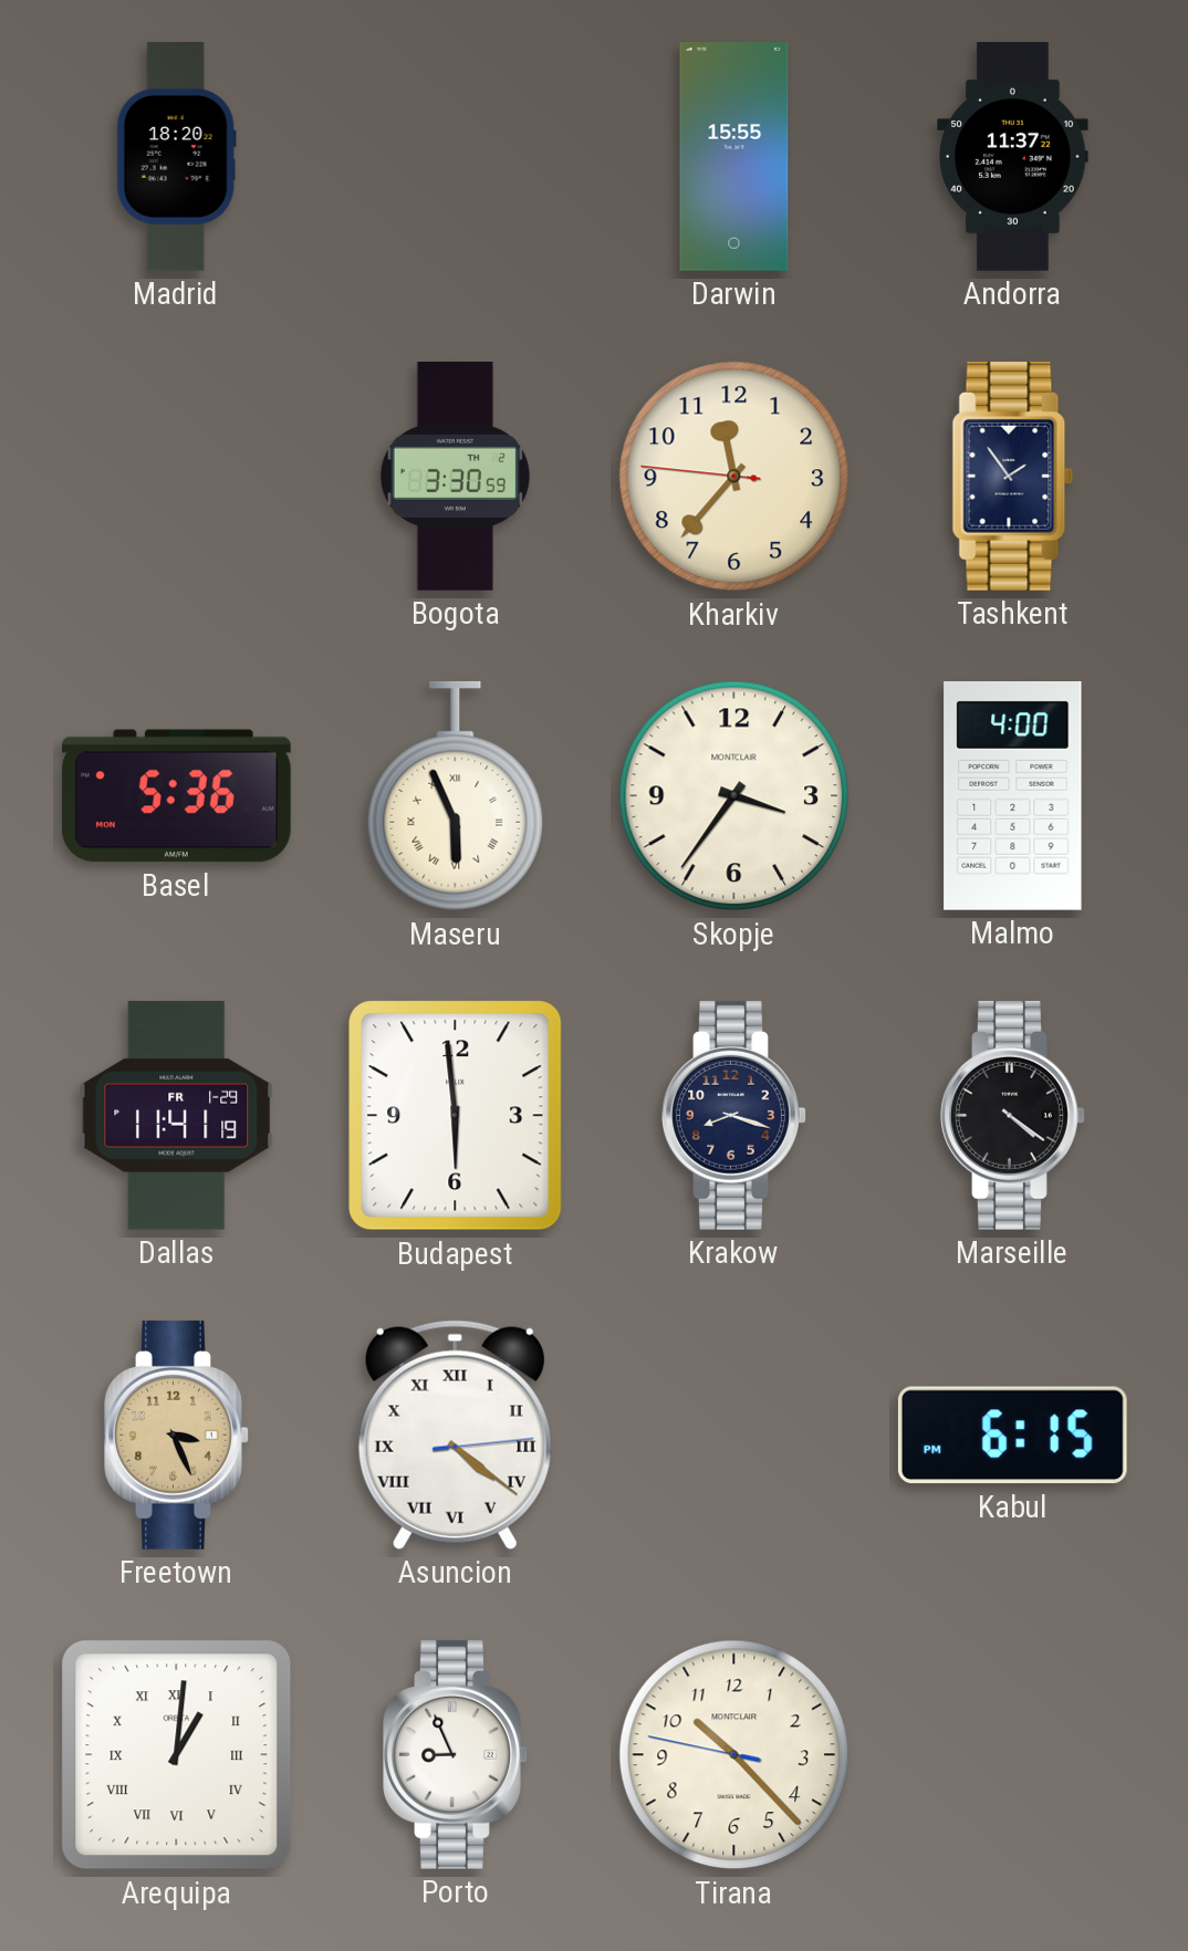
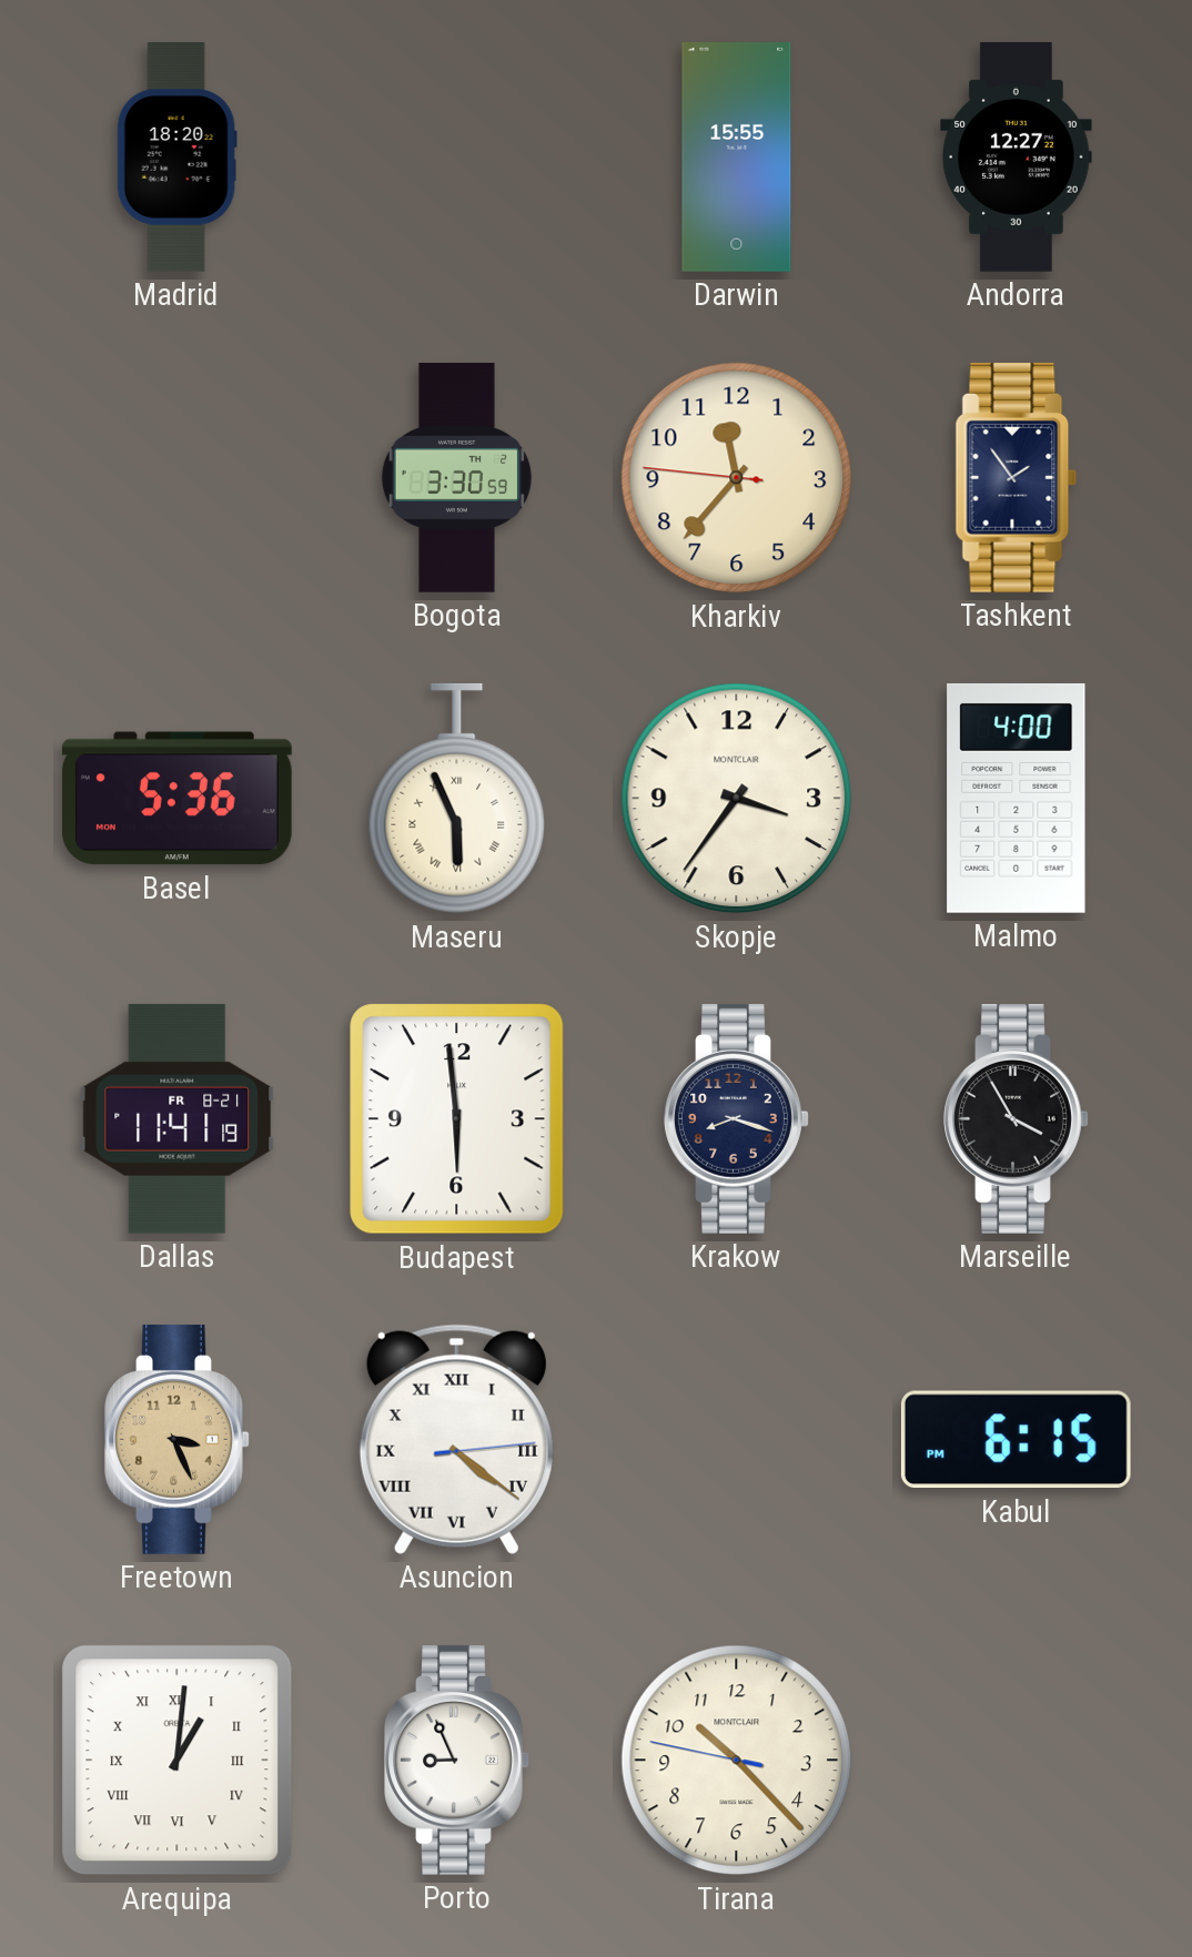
Andorra: 11:37 -> 12:27
Dallas date: FR 1-29 -> FR 8-21
Marseille: 4:21 -> 3:55
